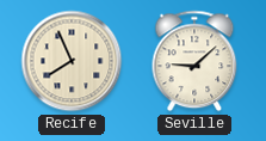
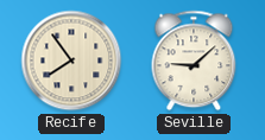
Recife: 7:56 -> 7:54
